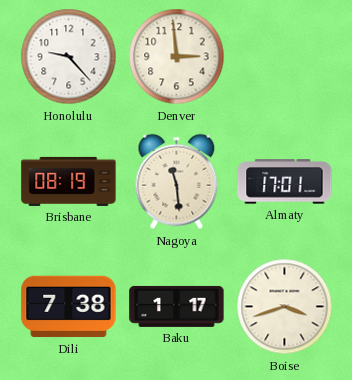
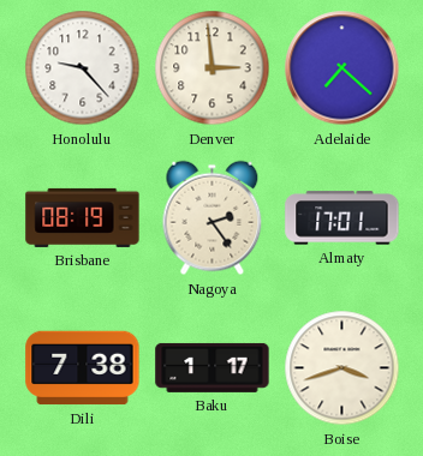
Adelaide: none -> 7:22
Nagoya: 11:29 -> 2:24
